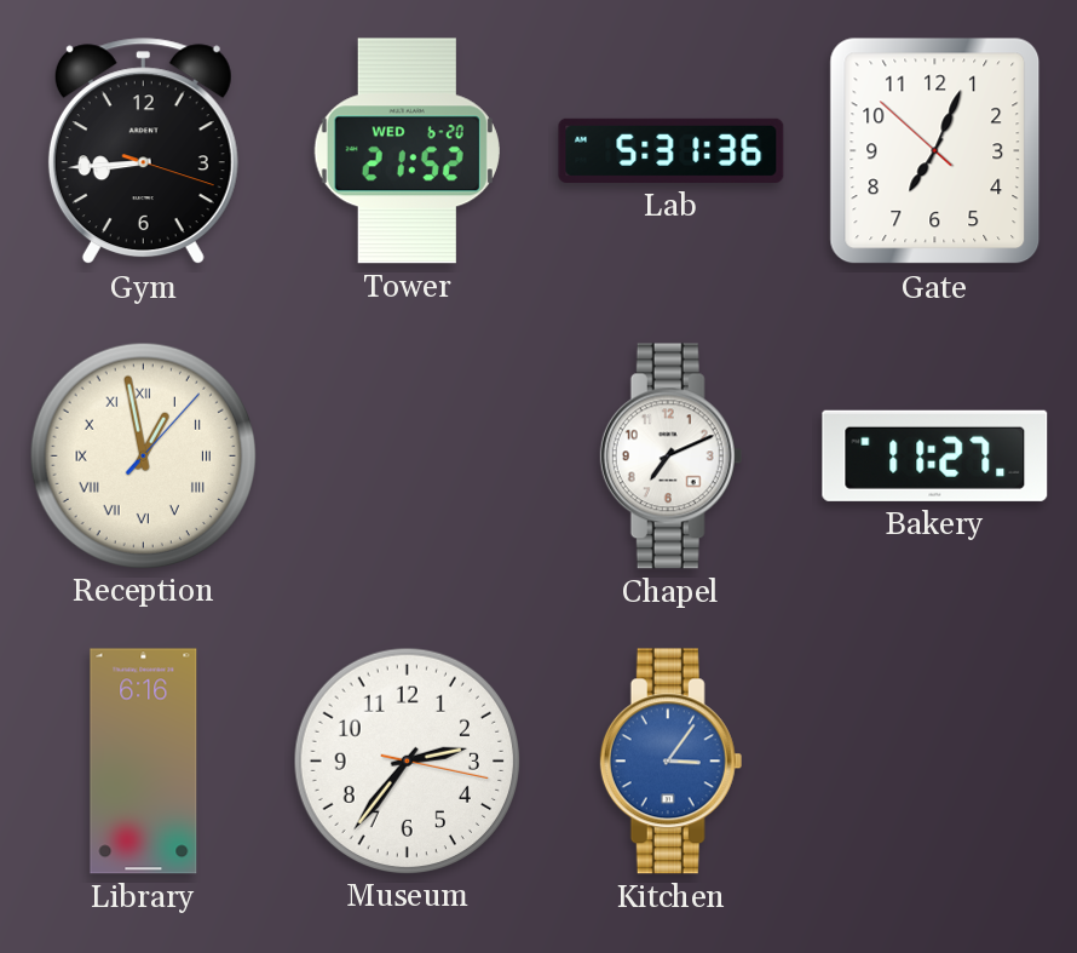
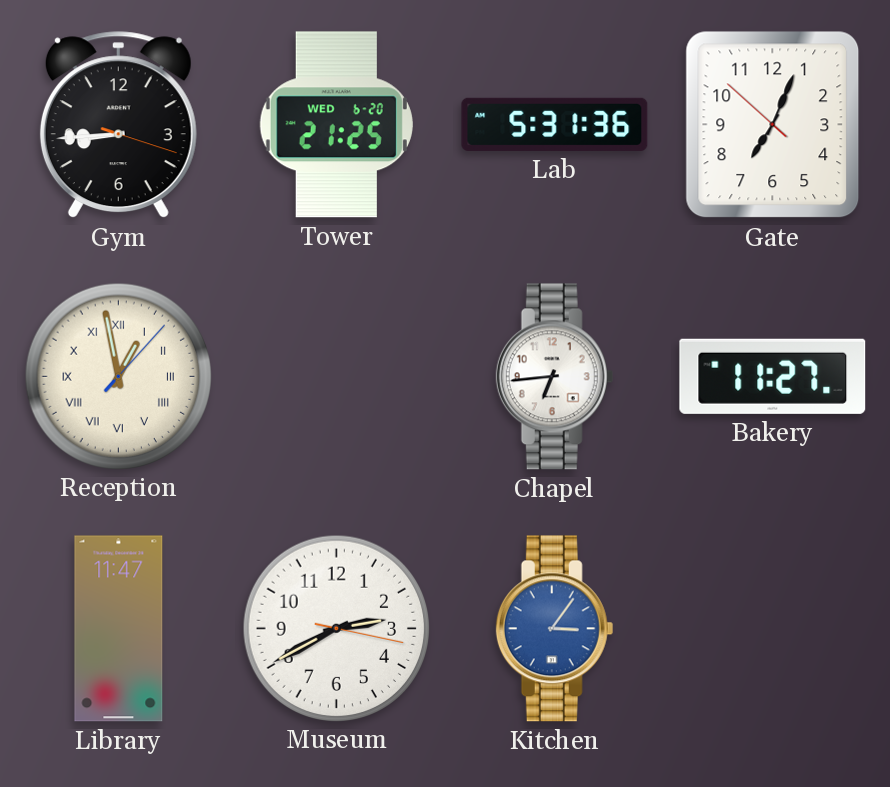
Tower: 21:52 -> 21:25
Chapel: 7:11 -> 6:44
Library: 6:16 -> 11:47
Museum: 2:36 -> 2:40
